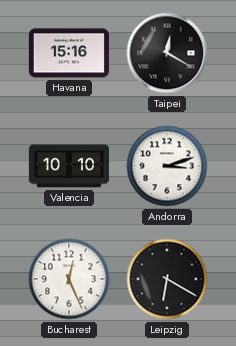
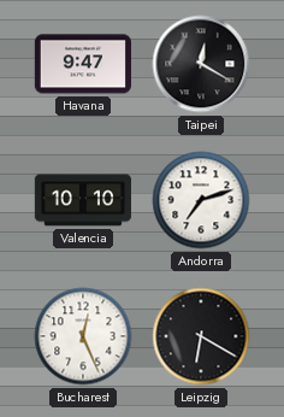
Havana: 15:16 -> 9:47
Andorra: 3:12 -> 7:12
